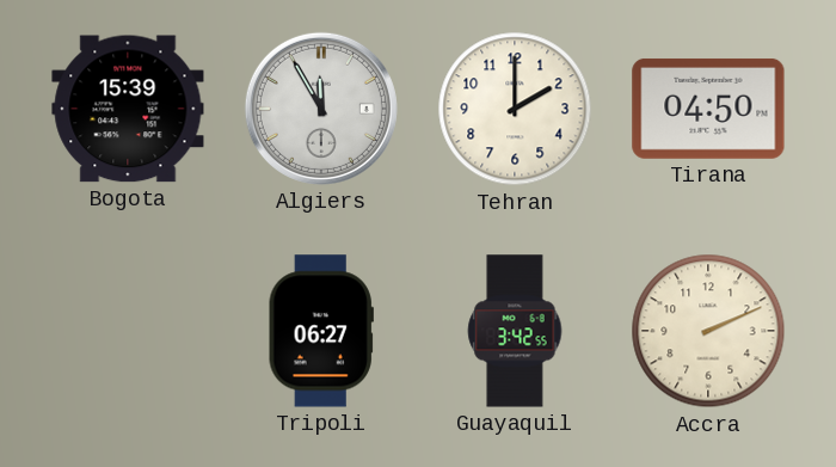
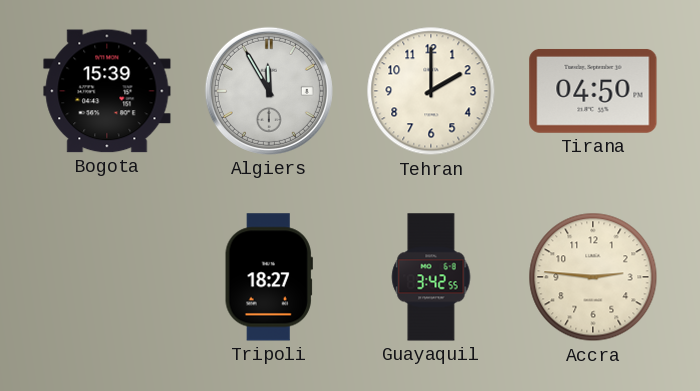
Tripoli: 06:27 -> 18:27
Accra: 2:11 -> 2:46
